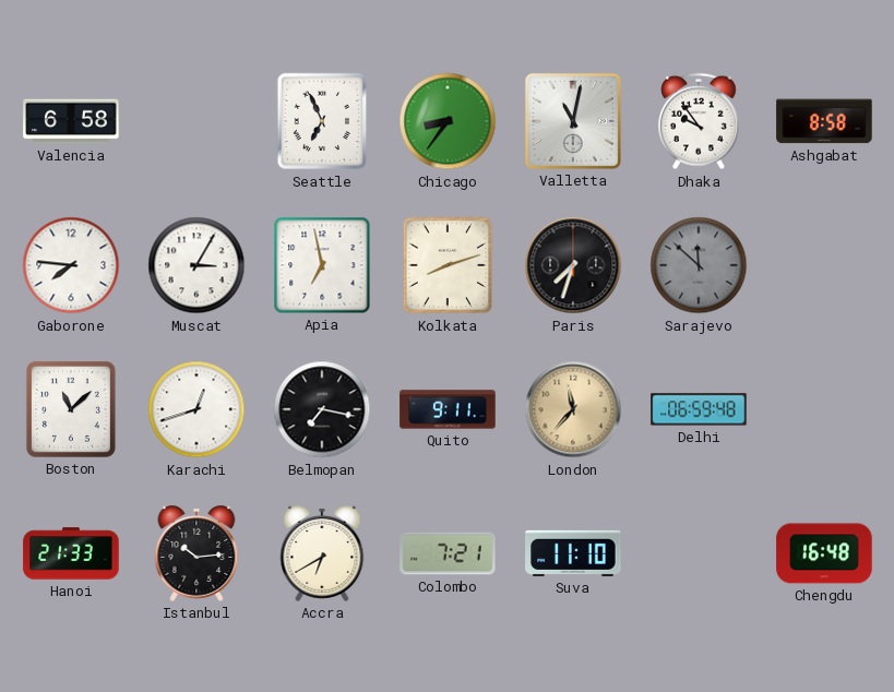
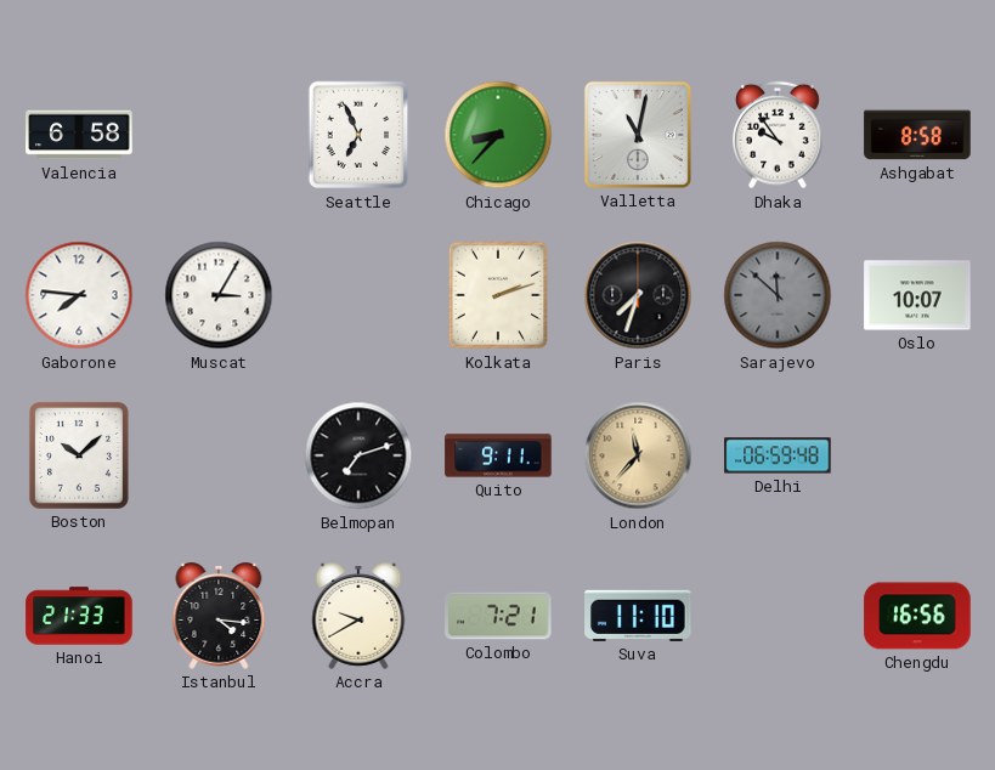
Chicago: 8:36 -> 8:37
Apia: 6:58 -> none
Kolkata: 8:12 -> 2:12
Oslo: none -> 10:07
Boston: 11:08 -> 10:08
Karachi: 12:42 -> none
Belmopan: 7:17 -> 7:12
Istanbul: 10:14 -> 4:16
Accra: 6:40 -> 9:40
Chengdu: 16:48 -> 16:56
